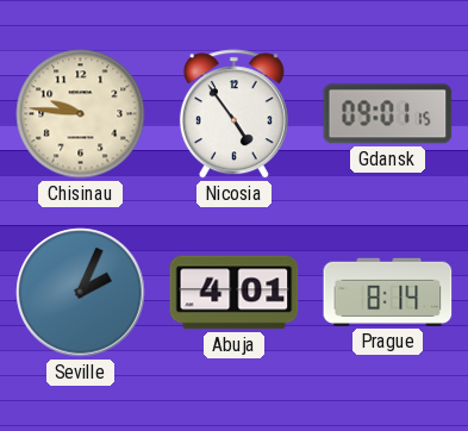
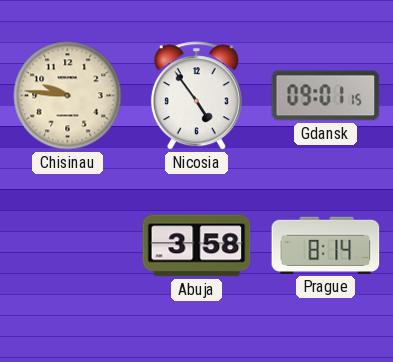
Seville: 2:04 -> none
Abuja: 4:01 -> 3:58
